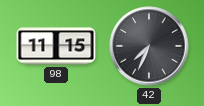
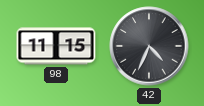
42: 7:34 -> 4:34
